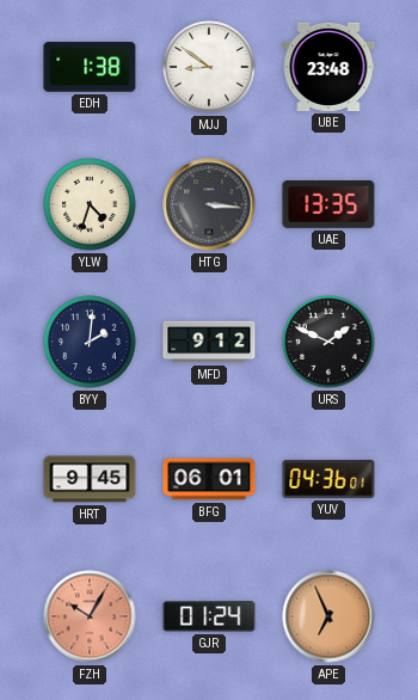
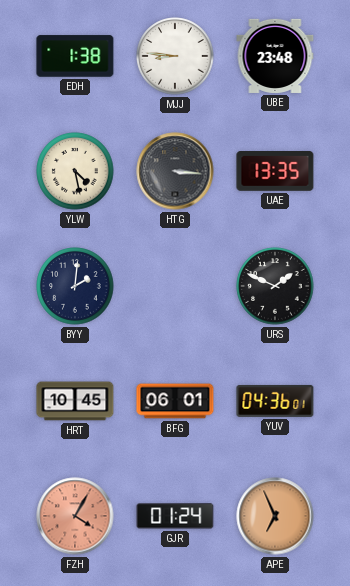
MJJ: 8:51 -> 8:46
YLW: 4:33 -> 4:28
MFD: 9:12 -> none
HRT: 9:45 -> 10:45
FZH: 10:05 -> 4:05
